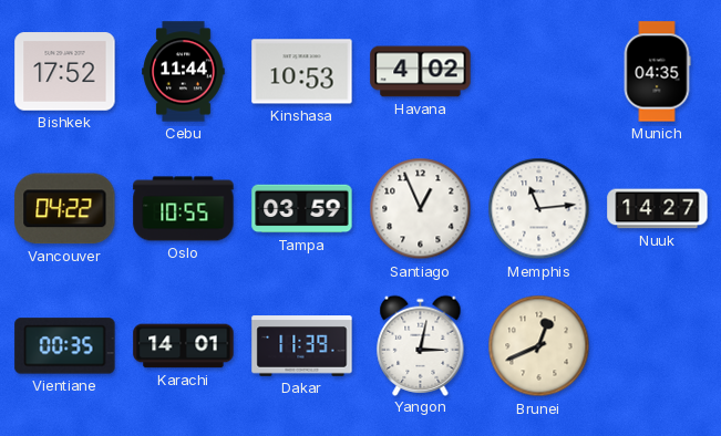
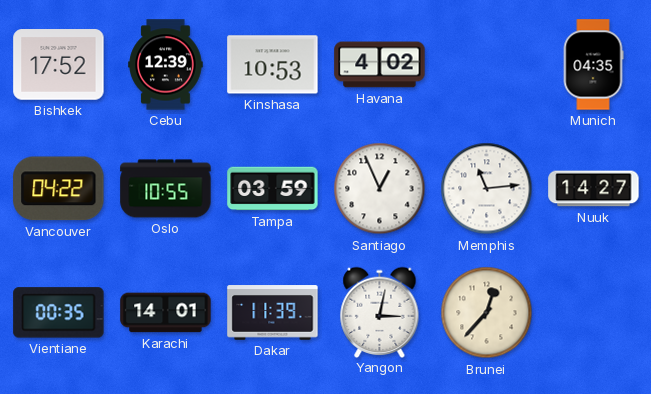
Cebu: 11:44 -> 12:39
Brunei: 12:41 -> 12:37
